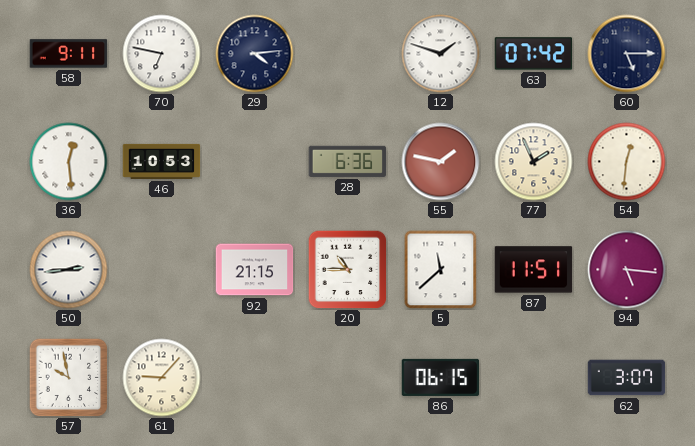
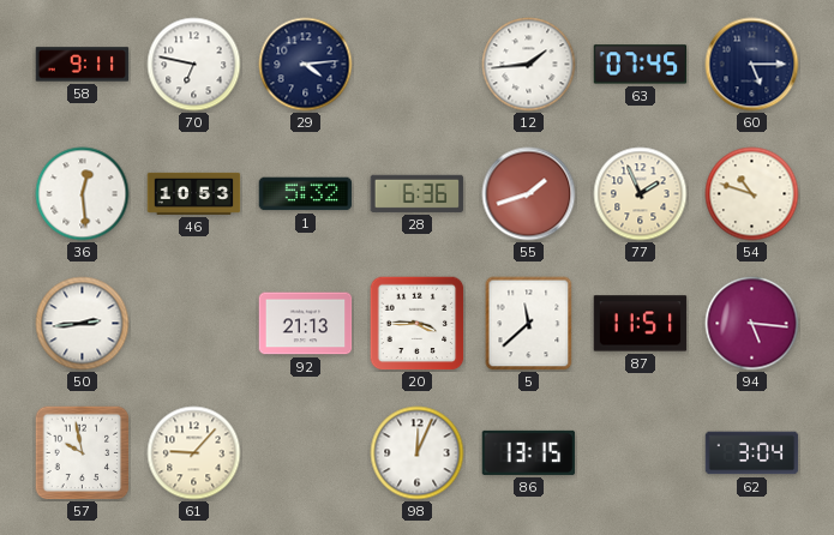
12: 1:48 -> 1:44
63: 07:42 -> 07:45
1: none -> 5:32
55: 1:47 -> 1:42
54: 12:31 -> 10:48
92: 21:15 -> 21:13
20: 10:45 -> 3:45
98: none -> 12:04
86: 06:15 -> 13:15
62: 3:07 -> 3:04
